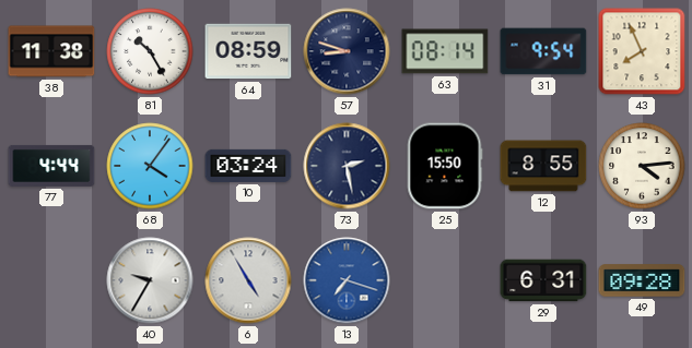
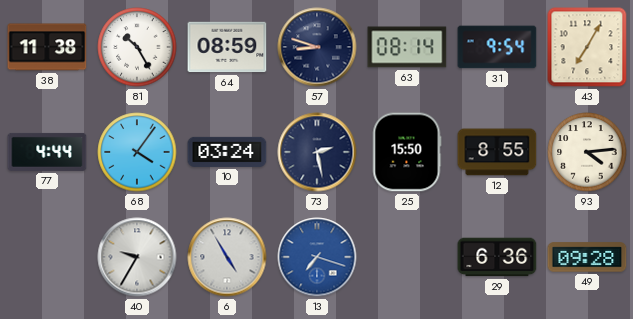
43: 7:56 -> 7:05
29: 6:31 -> 6:36
